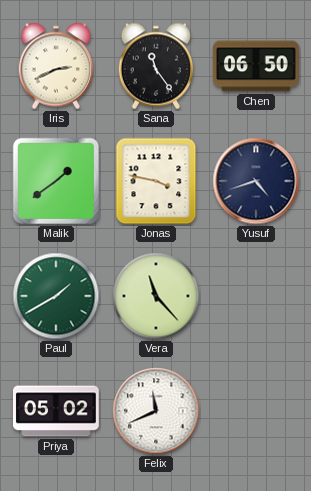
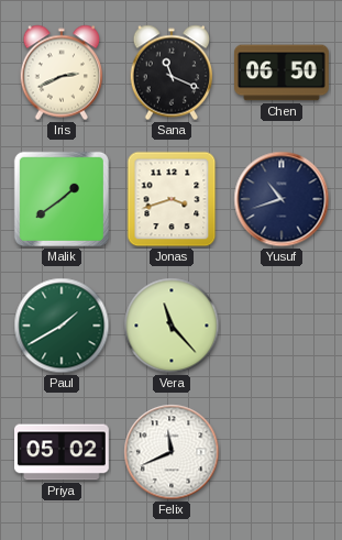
Sana: 11:24 -> 11:19
Jonas: 3:47 -> 3:42
Yusuf: 4:42 -> 10:42
